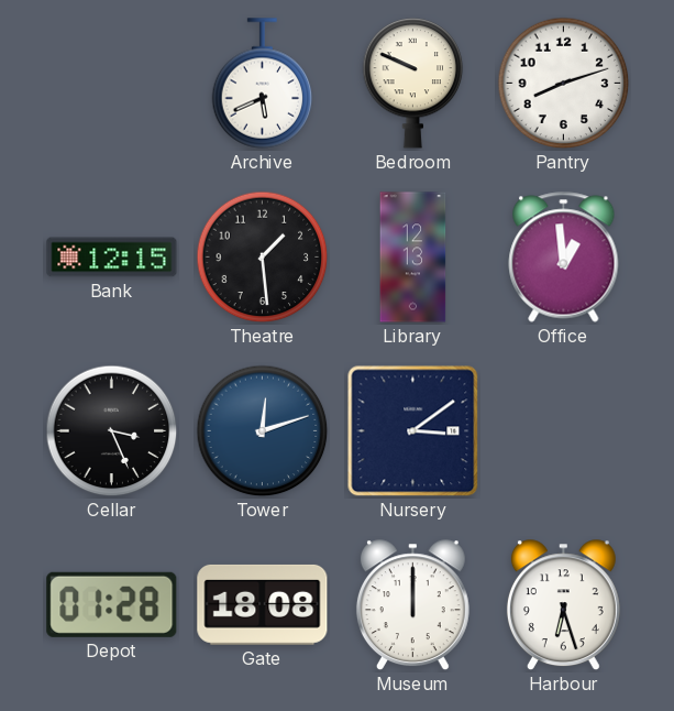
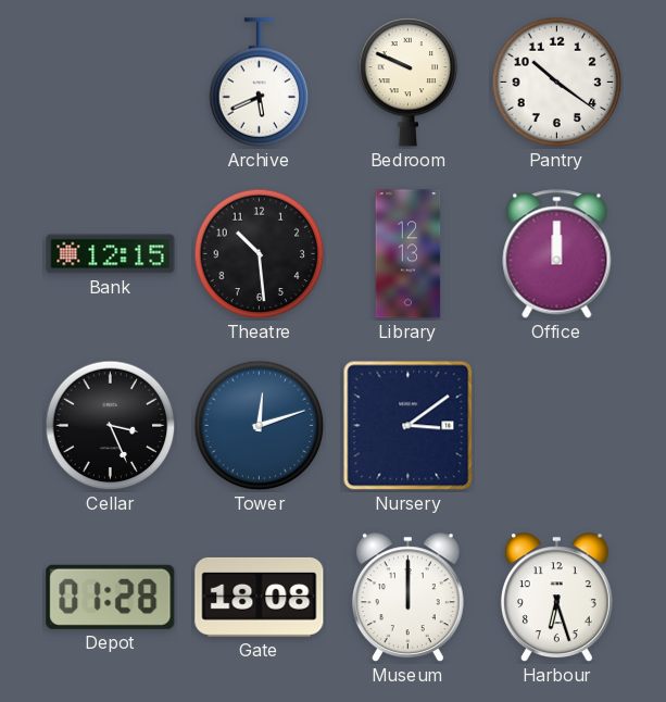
Pantry: 8:12 -> 10:21
Theatre: 1:29 -> 10:29
Office: 12:59 -> 12:00
